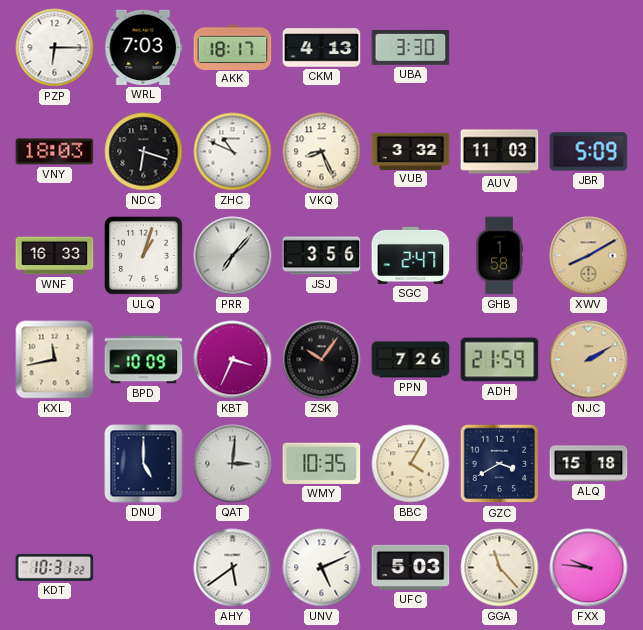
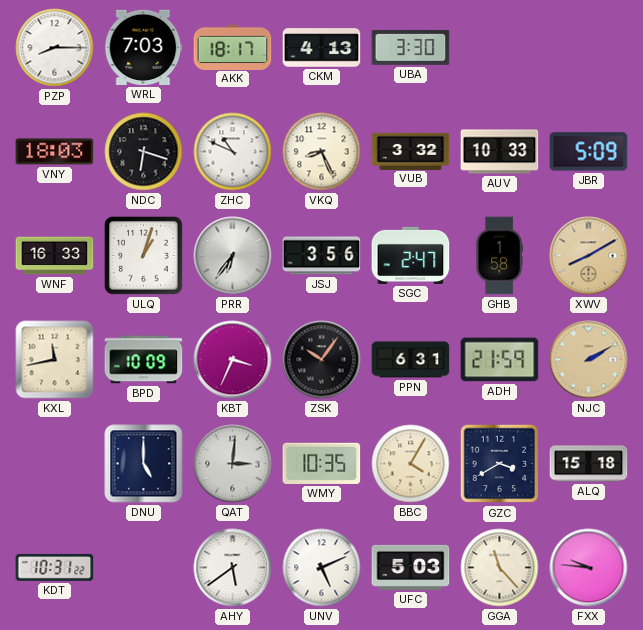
PZP: 6:15 -> 8:15
AUV: 11:03 -> 10:33
PRR: 7:07 -> 6:36
PPN: 7:26 -> 6:31
